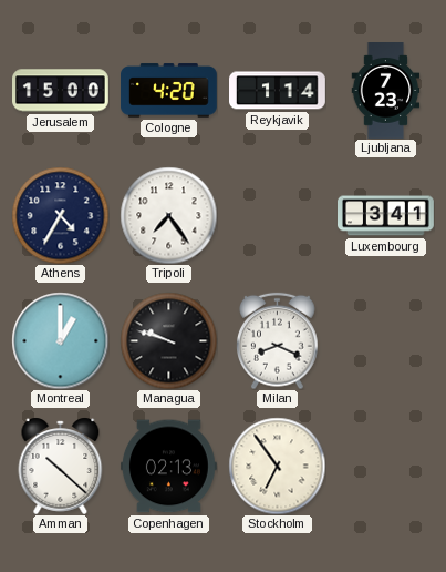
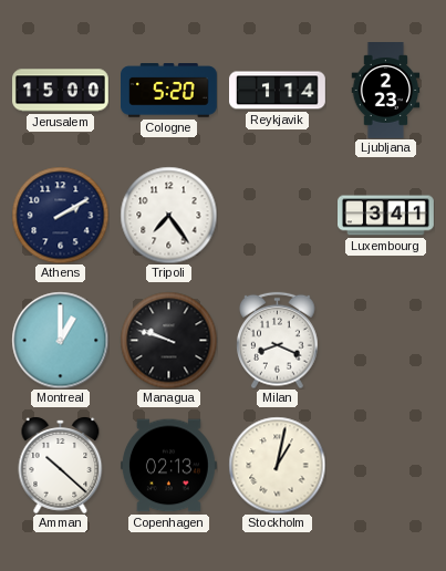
Cologne: 4:20 -> 5:20
Ljubljana: 7:23 -> 2:23
Athens: 4:35 -> 2:10
Stockholm: 6:54 -> 1:02
